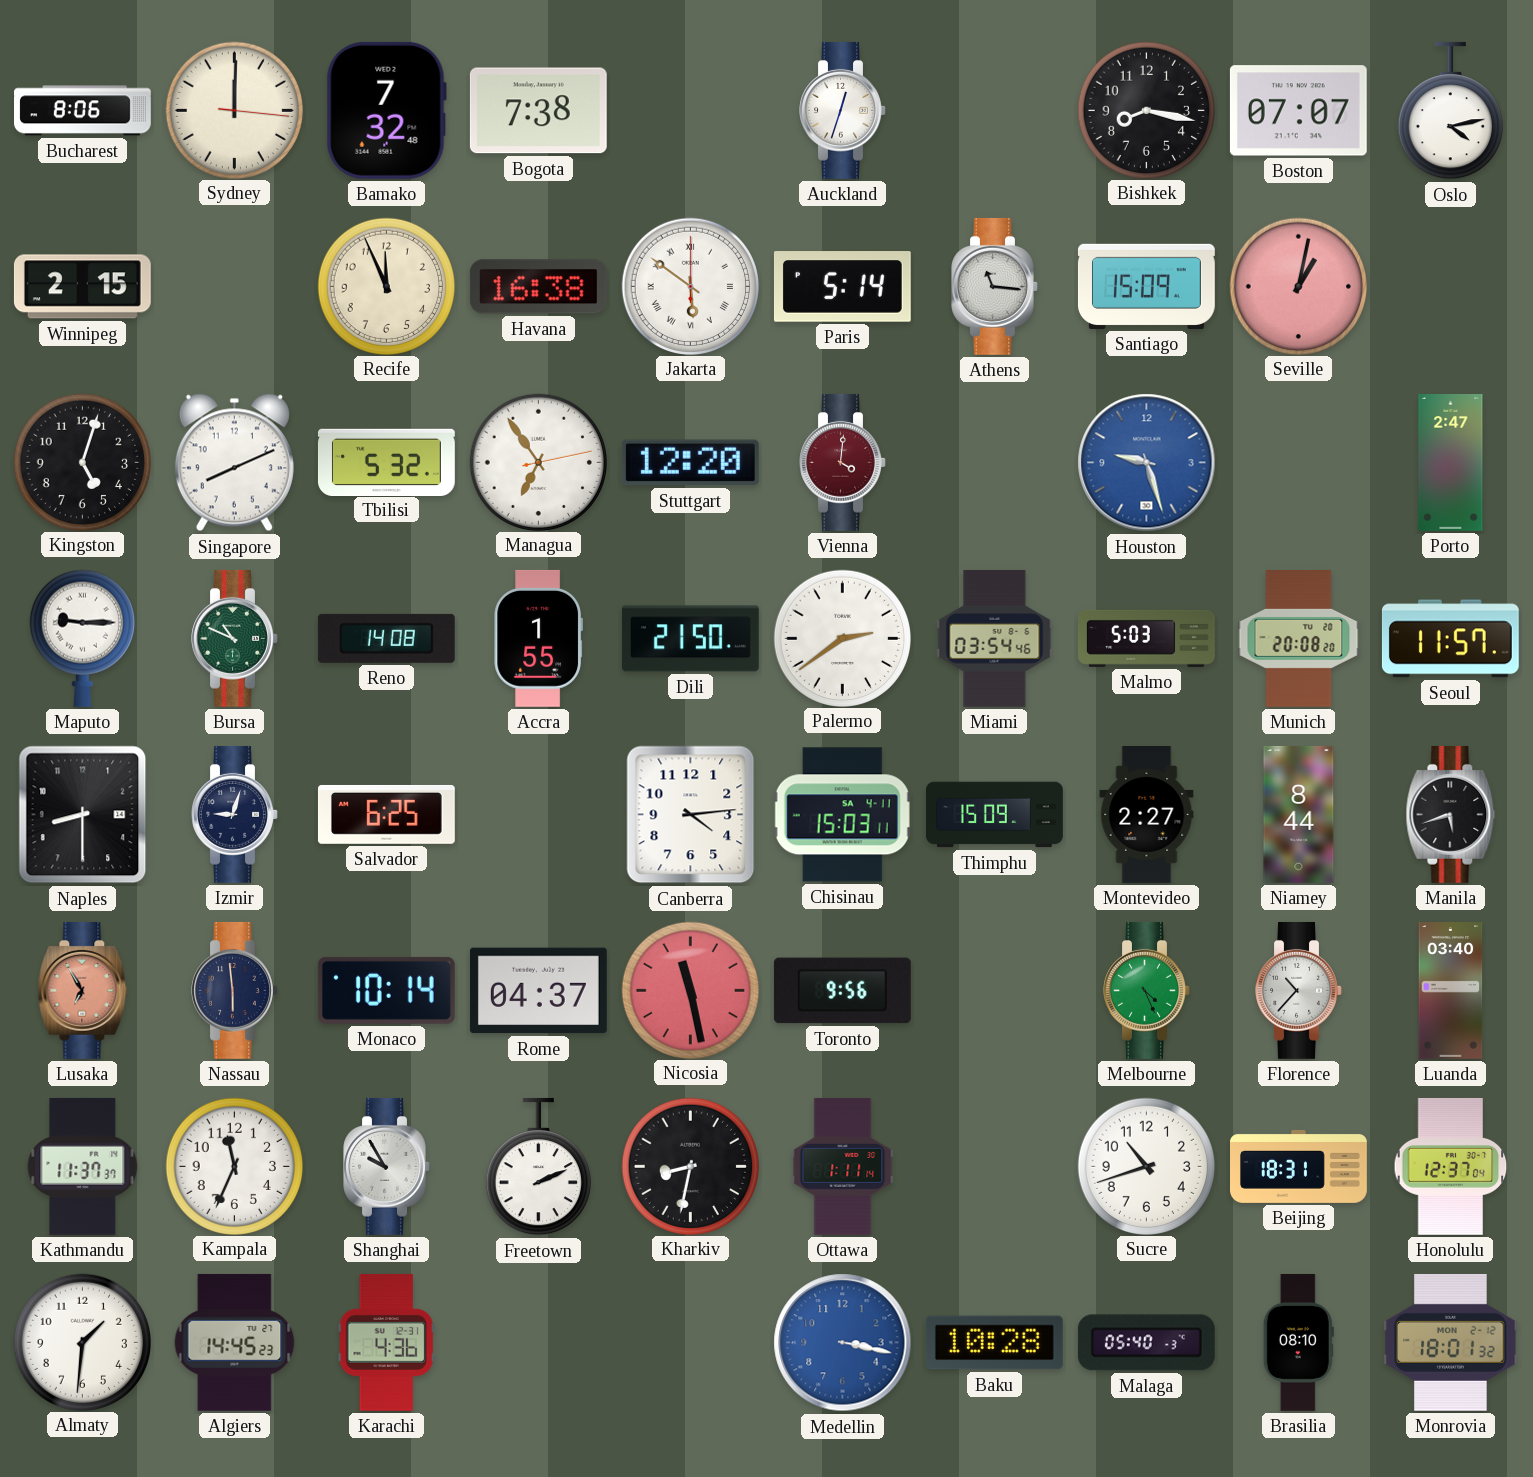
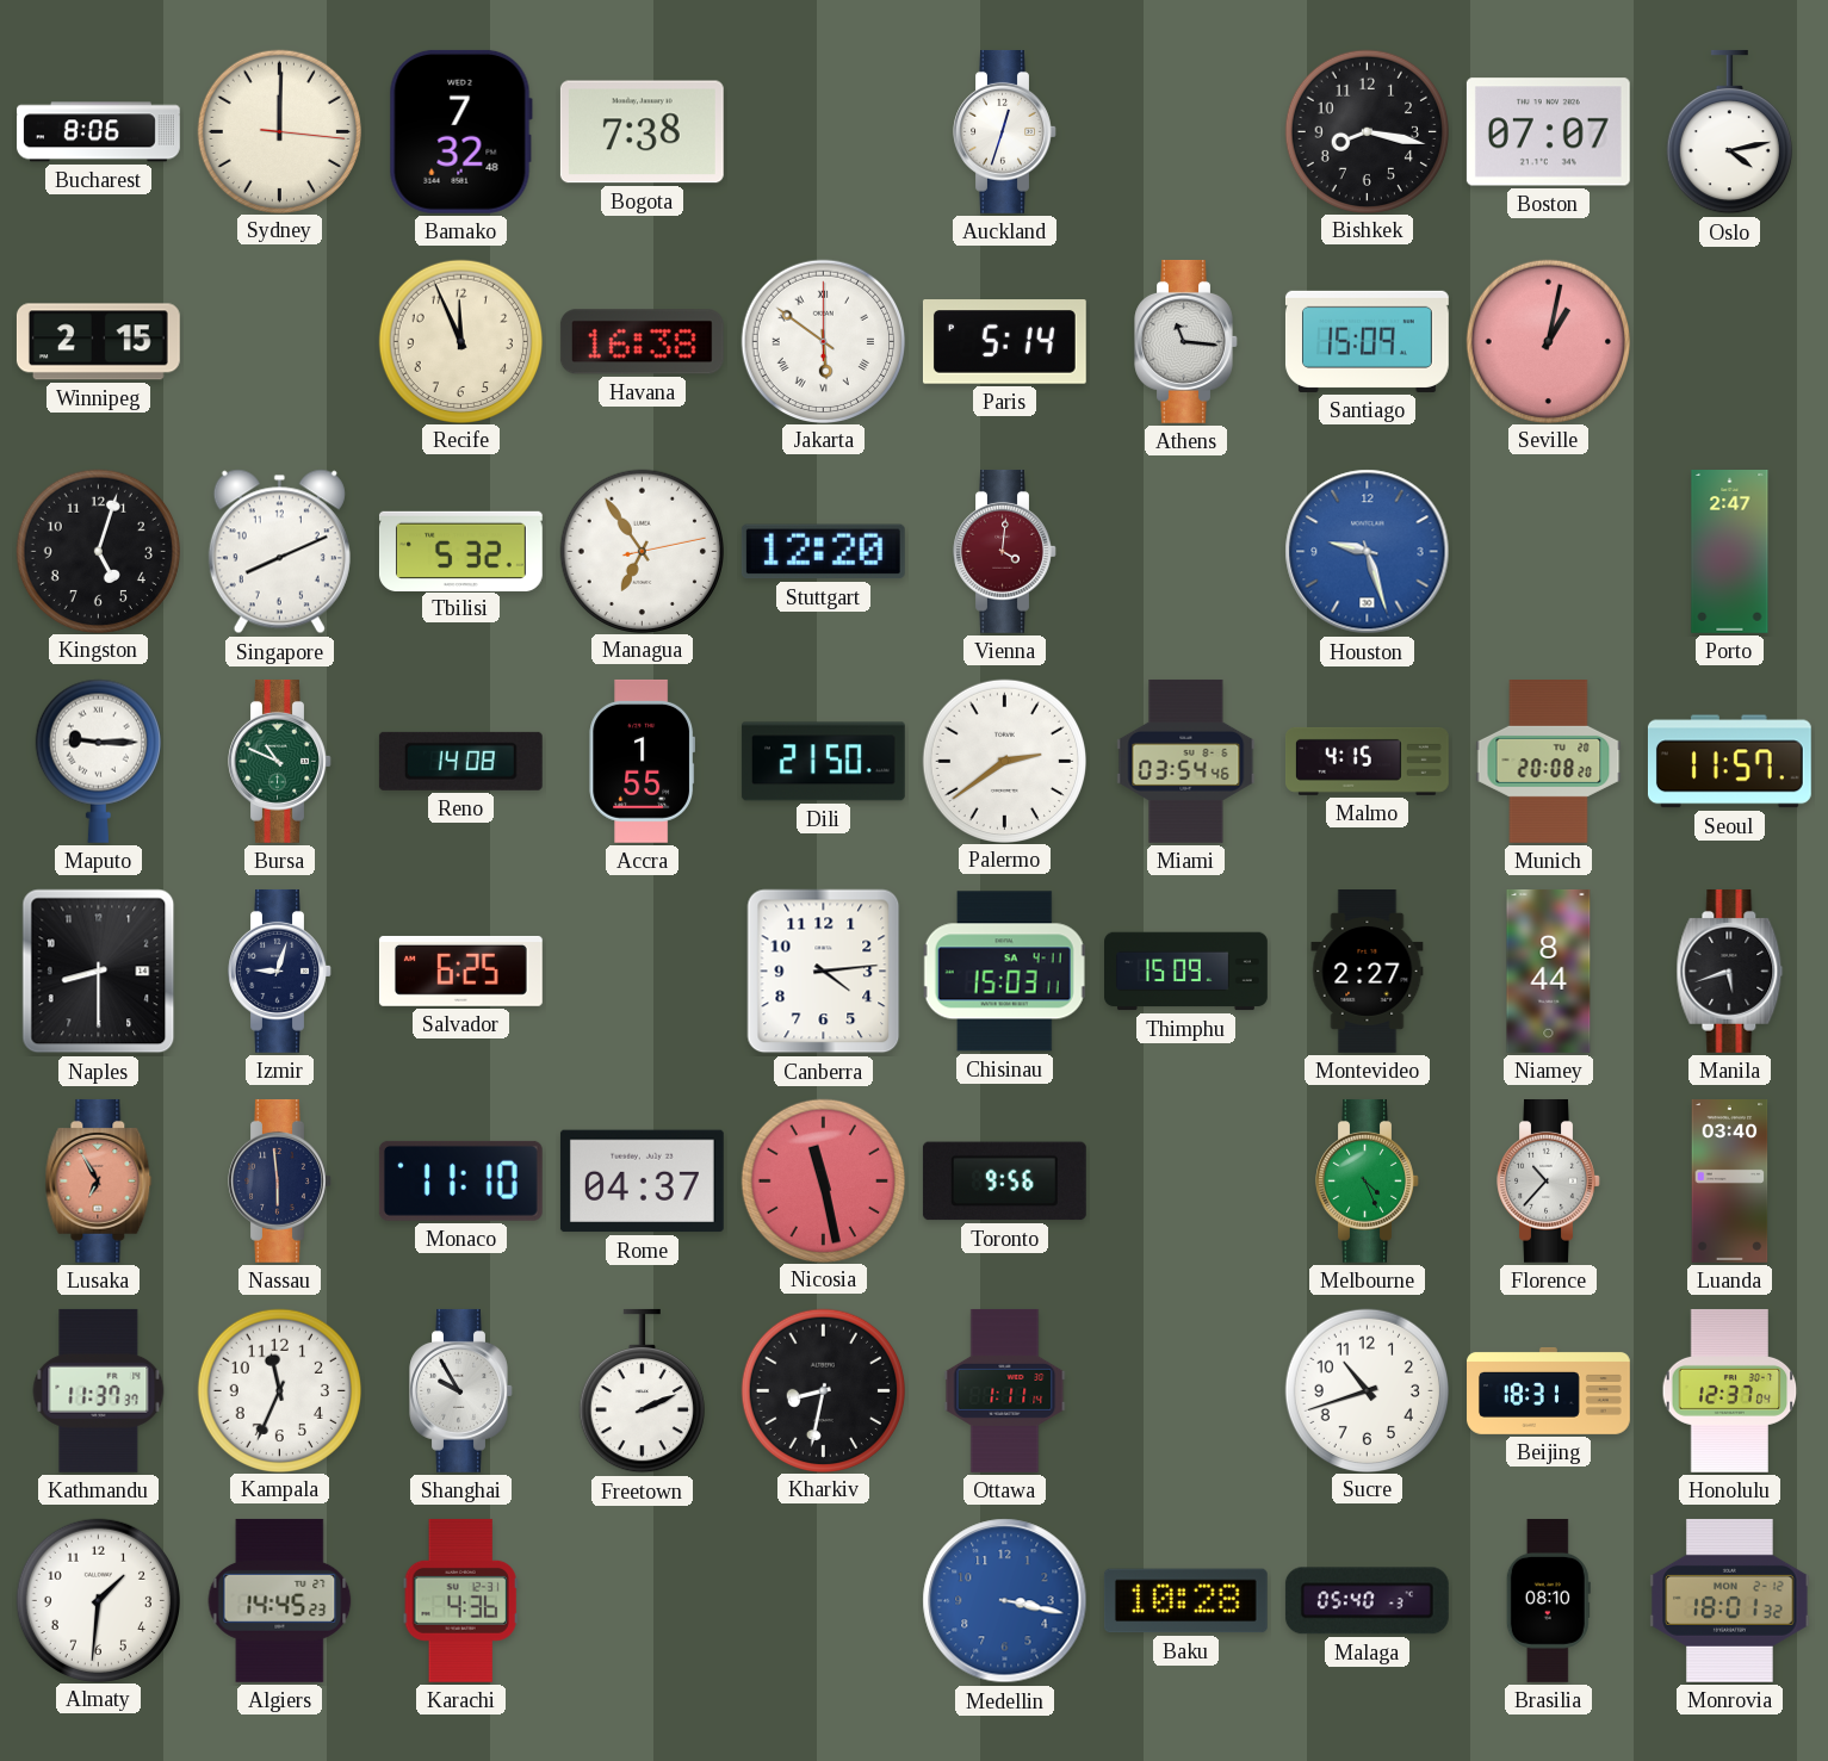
Malmo: 5:03 -> 4:15
Monaco: 10:14 -> 11:10
